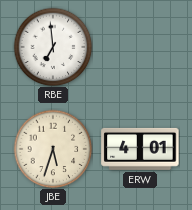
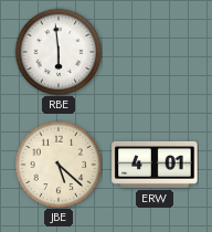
RBE: 6:59 -> 5:59
JBE: 5:33 -> 5:22
